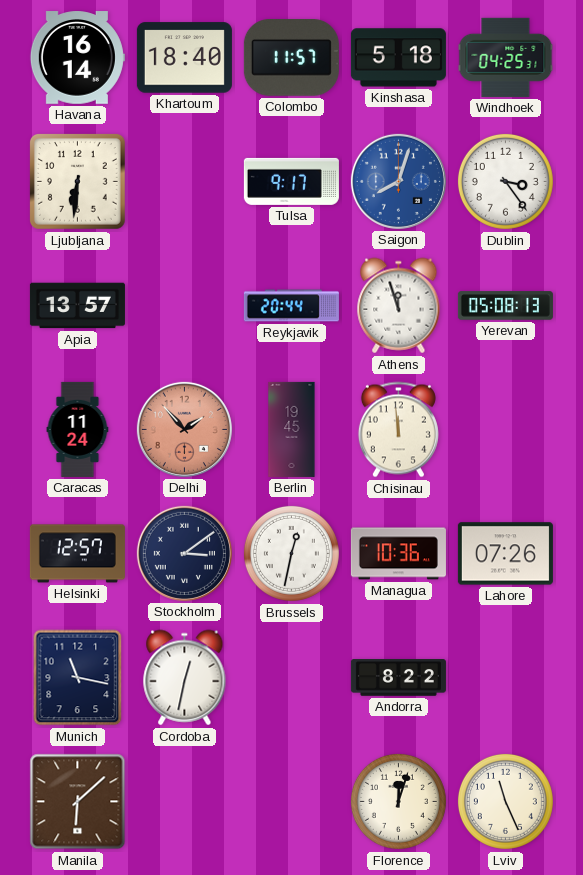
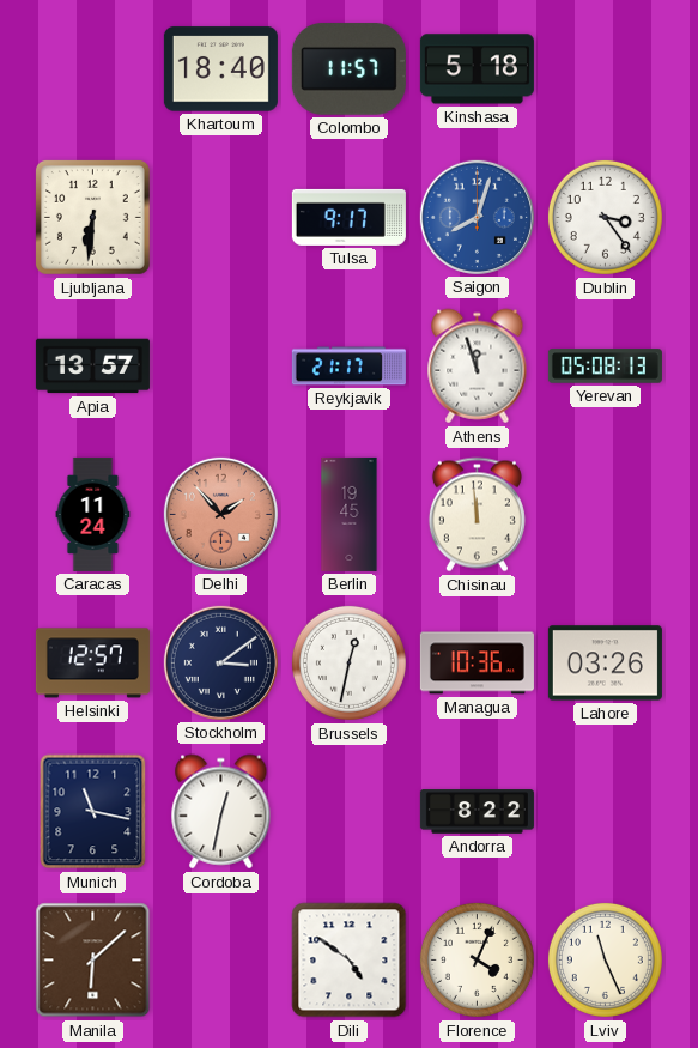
Havana: 16:14 -> none
Windhoek: 04:25 -> none
Reykjavik: 20:44 -> 21:17
Lahore: 07:26 -> 03:26
Dili: none -> 4:51
Florence: 12:03 -> 4:04
